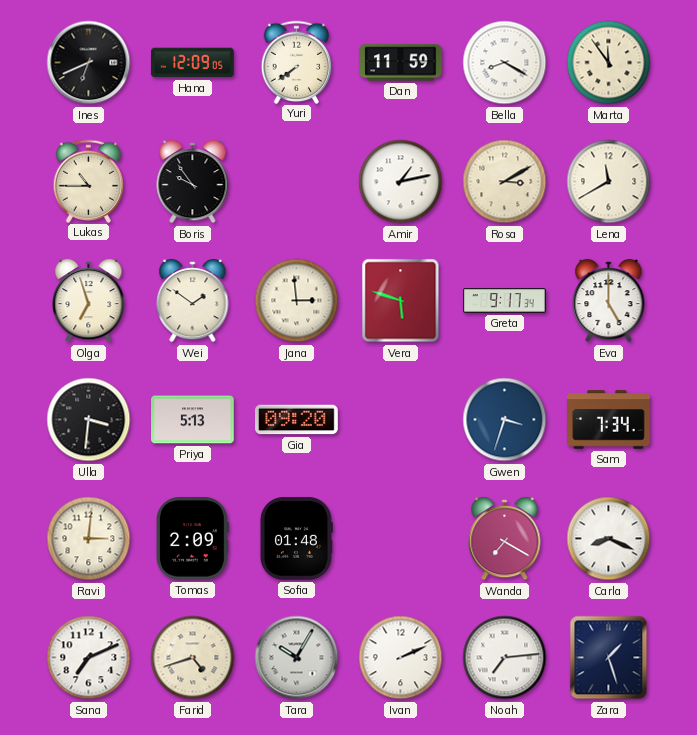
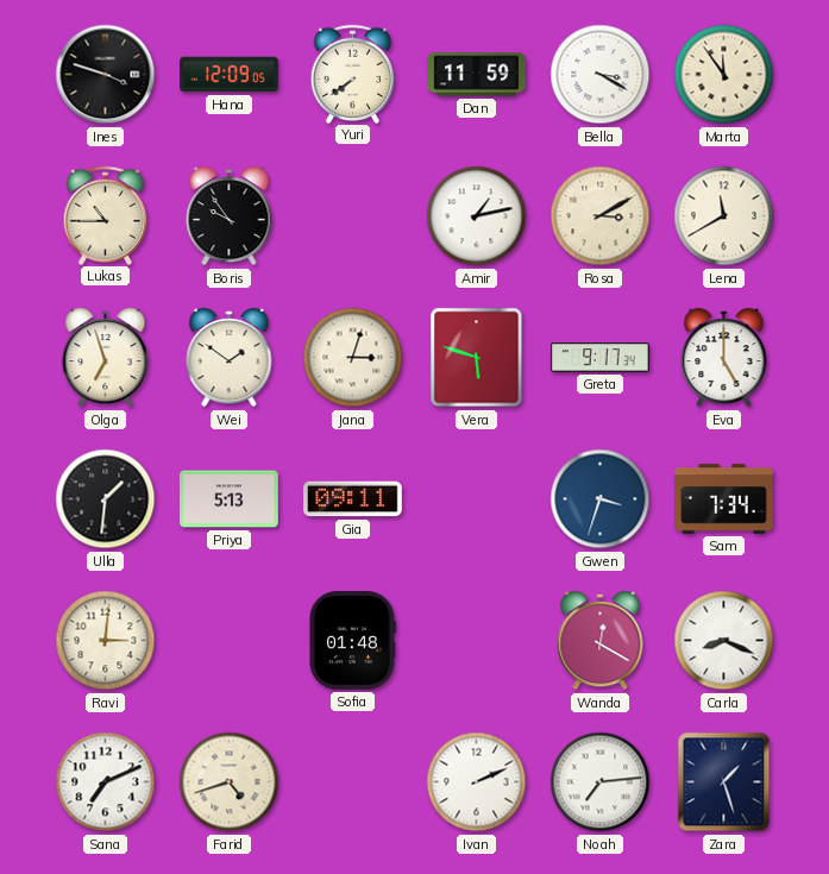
Ines: 6:41 -> 3:48
Bella: 8:20 -> 3:20
Jana: 2:59 -> 3:03
Ulla: 3:31 -> 1:31
Gia: 09:20 -> 09:11
Tomas: 2:09 -> none
Wanda: 7:20 -> 12:20
Tara: 10:05 -> none
